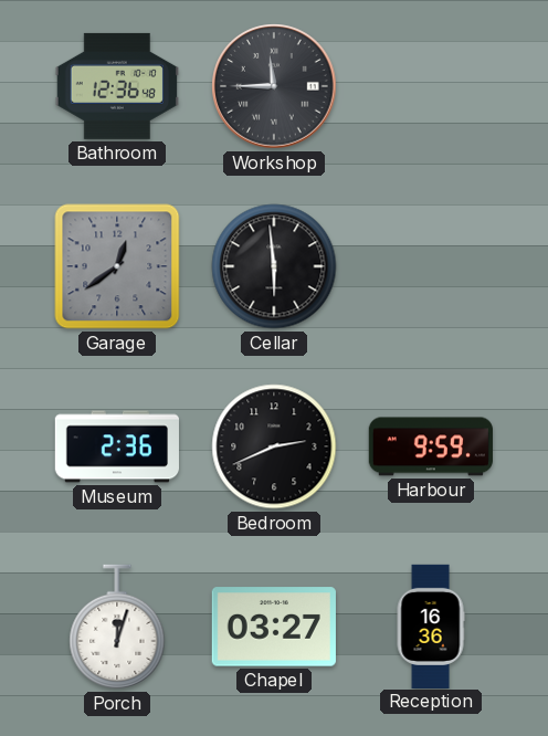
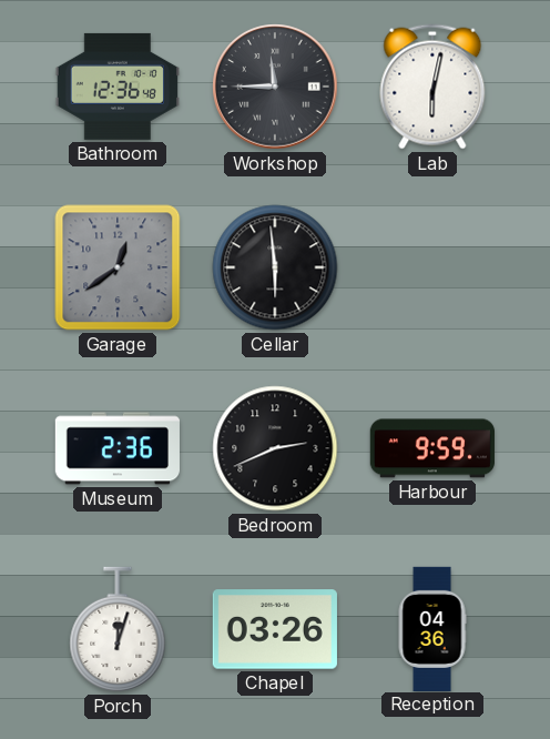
Lab: none -> 6:02
Chapel: 03:27 -> 03:26
Reception: 16:36 -> 04:36
